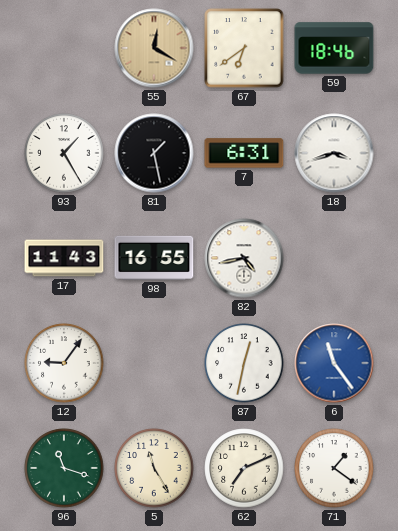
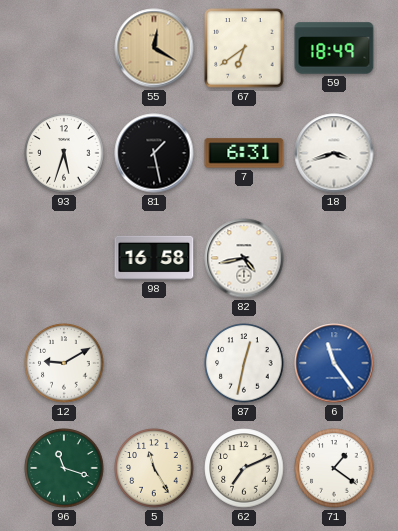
59: 18:46 -> 18:49
93: 1:25 -> 5:33
17: 11:43 -> none
98: 16:55 -> 16:58
12: 9:06 -> 9:10
